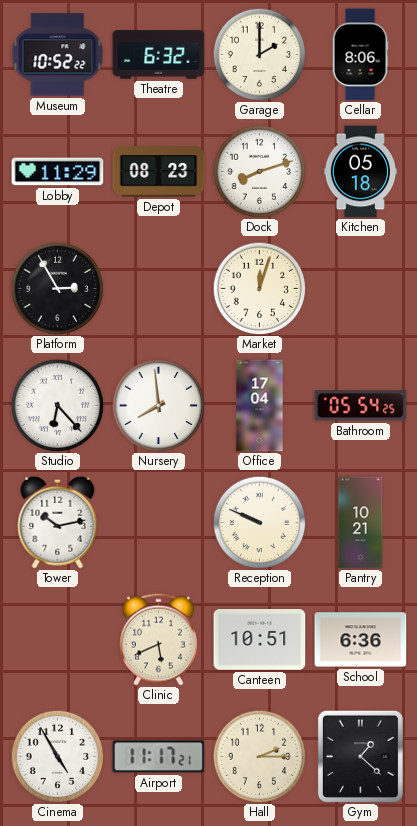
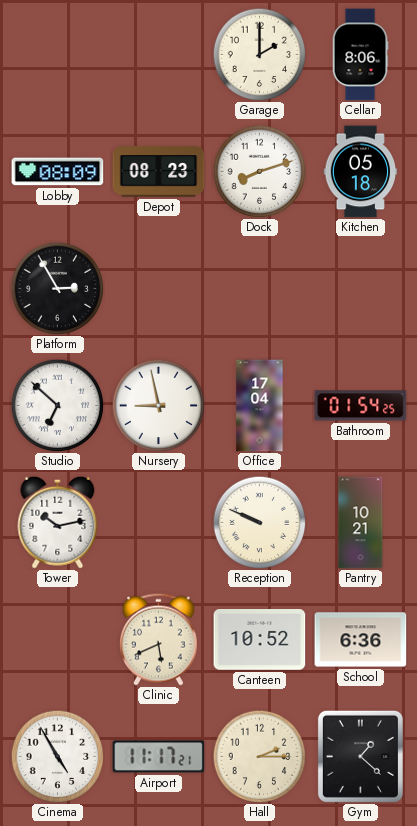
Museum: 10:52 -> none
Theatre: 6:32 -> none
Lobby: 11:29 -> 08:09
Market: 12:03 -> none
Studio: 6:23 -> 6:52
Nursery: 7:59 -> 8:58
Bathroom: 05:54 -> 01:54
Canteen: 10:51 -> 10:52
